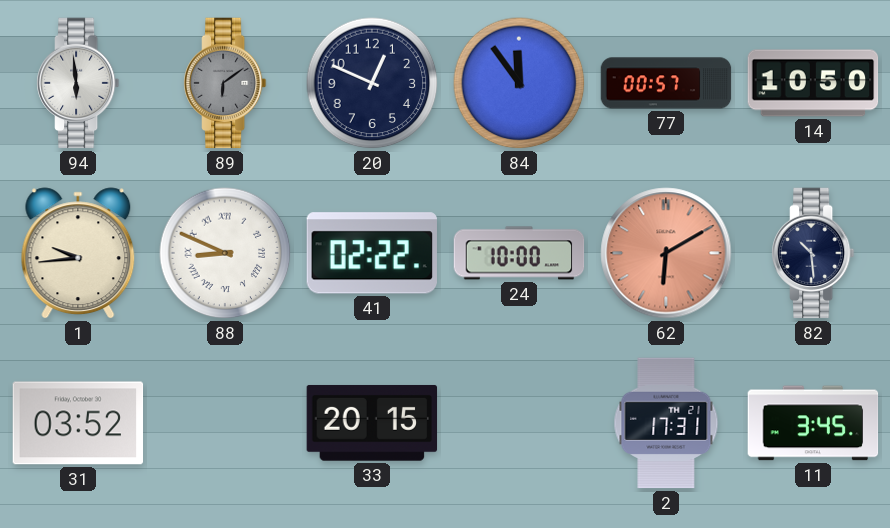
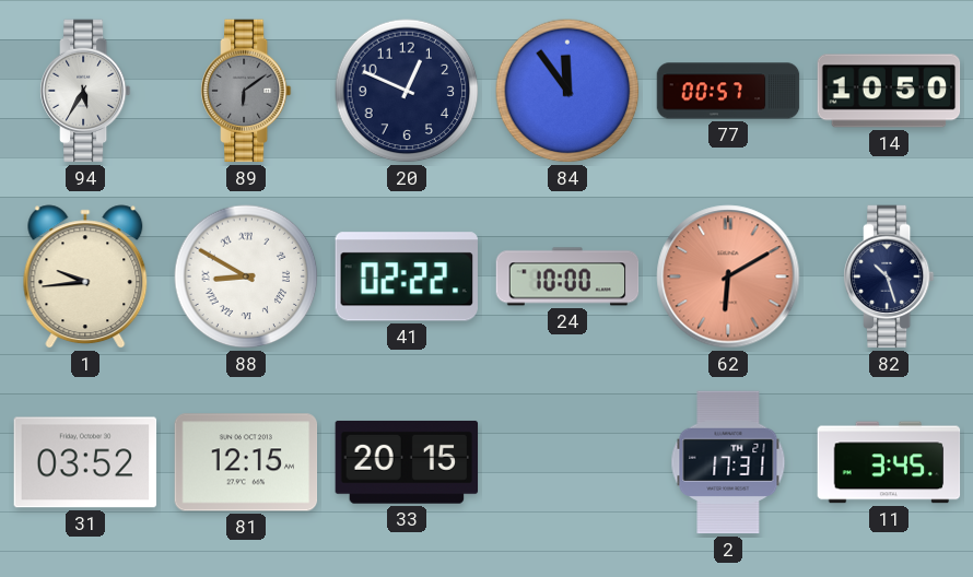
94: 5:59 -> 5:35
88: 8:49 -> 8:50
82: 10:29 -> 10:27
81: none -> 12:15
